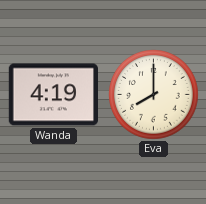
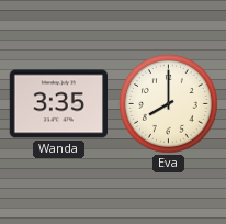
Wanda: 4:19 -> 3:35
